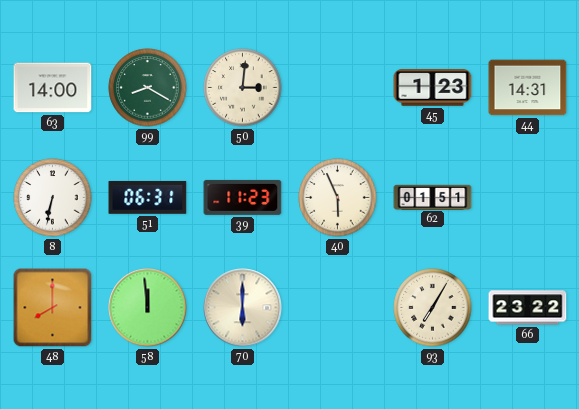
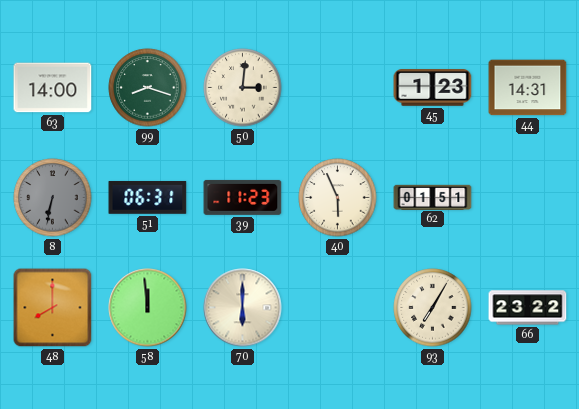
99: 8:20 -> 8:18
8 dial: white -> grey
